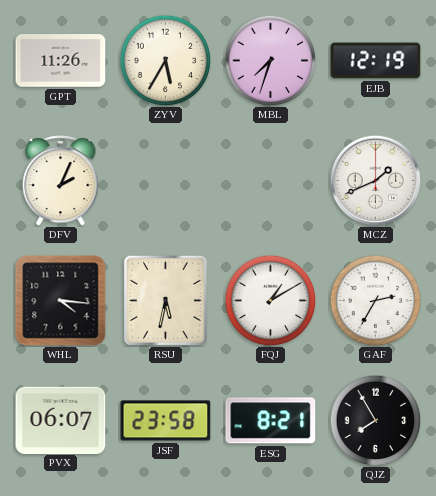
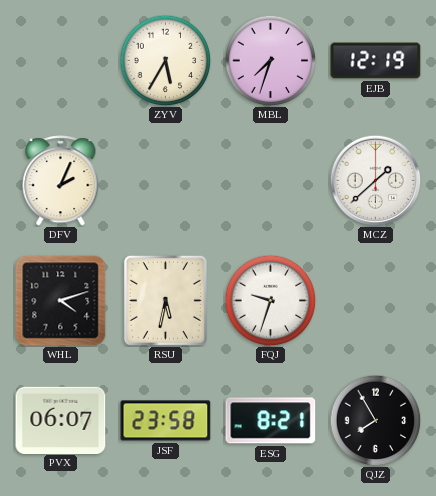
GPT: 11:26 -> none
MCZ: 1:41 -> 1:38
WHL: 4:16 -> 4:12
FQJ: 1:10 -> 9:33
GAF: 2:35 -> none
